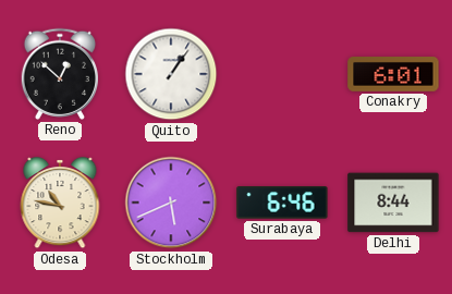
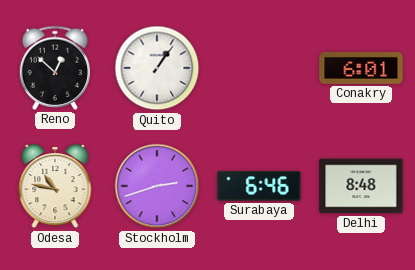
Stockholm: 5:41 -> 2:42
Delhi: 8:44 -> 8:48
